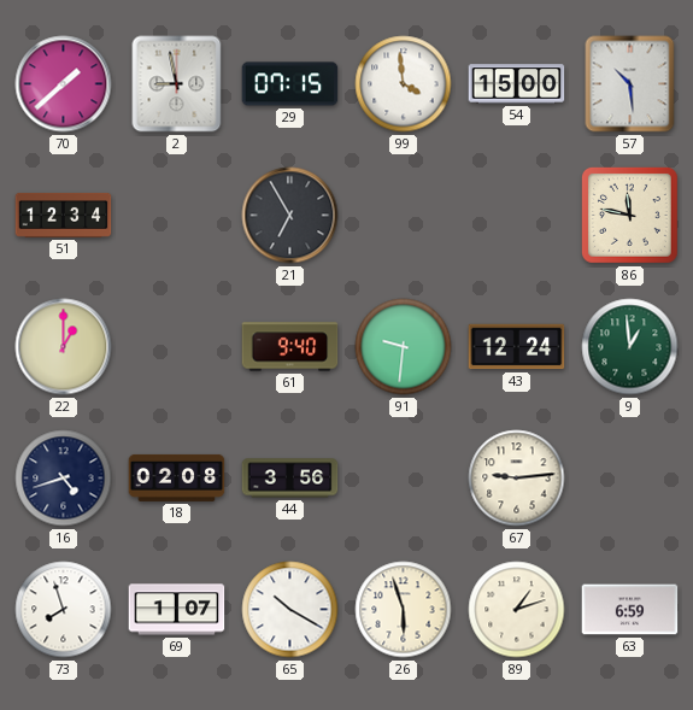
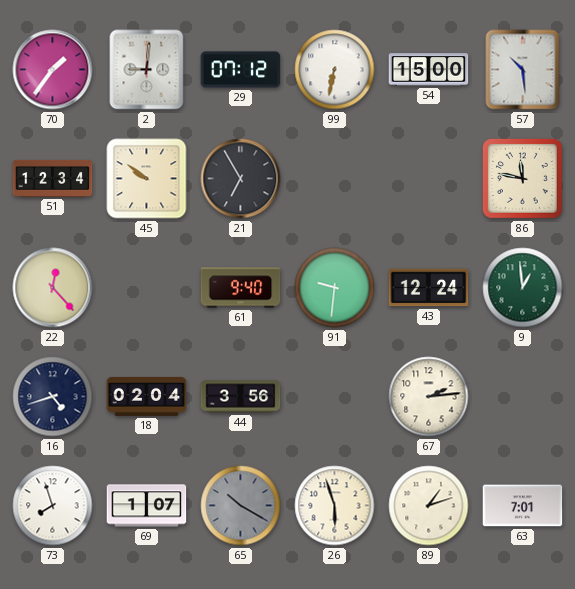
70: 1:38 -> 1:36
2: 8:58 -> 9:01
29: 07:15 -> 07:12
99: 3:59 -> 6:32
45: none -> 9:51
22: 1:00 -> 12:23
18: 02:08 -> 02:04
67: 9:14 -> 2:14
65 dial: white -> grey
63: 6:59 -> 7:01
